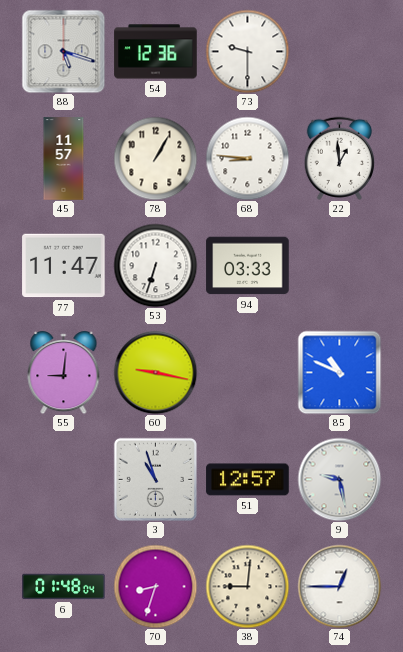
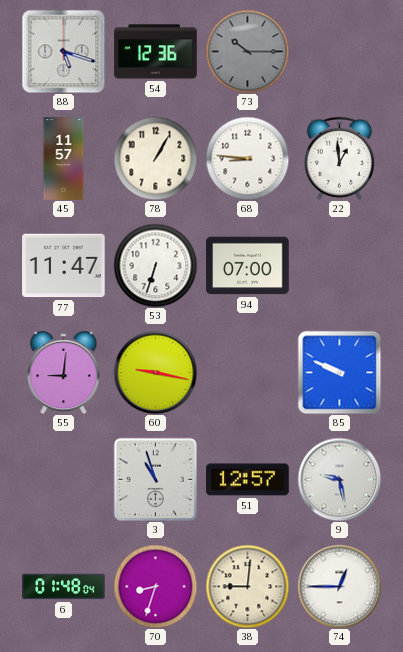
73: 9:30 -> 10:15
73 dial: white -> grey
94: 03:33 -> 07:00
85: 10:49 -> 9:49
